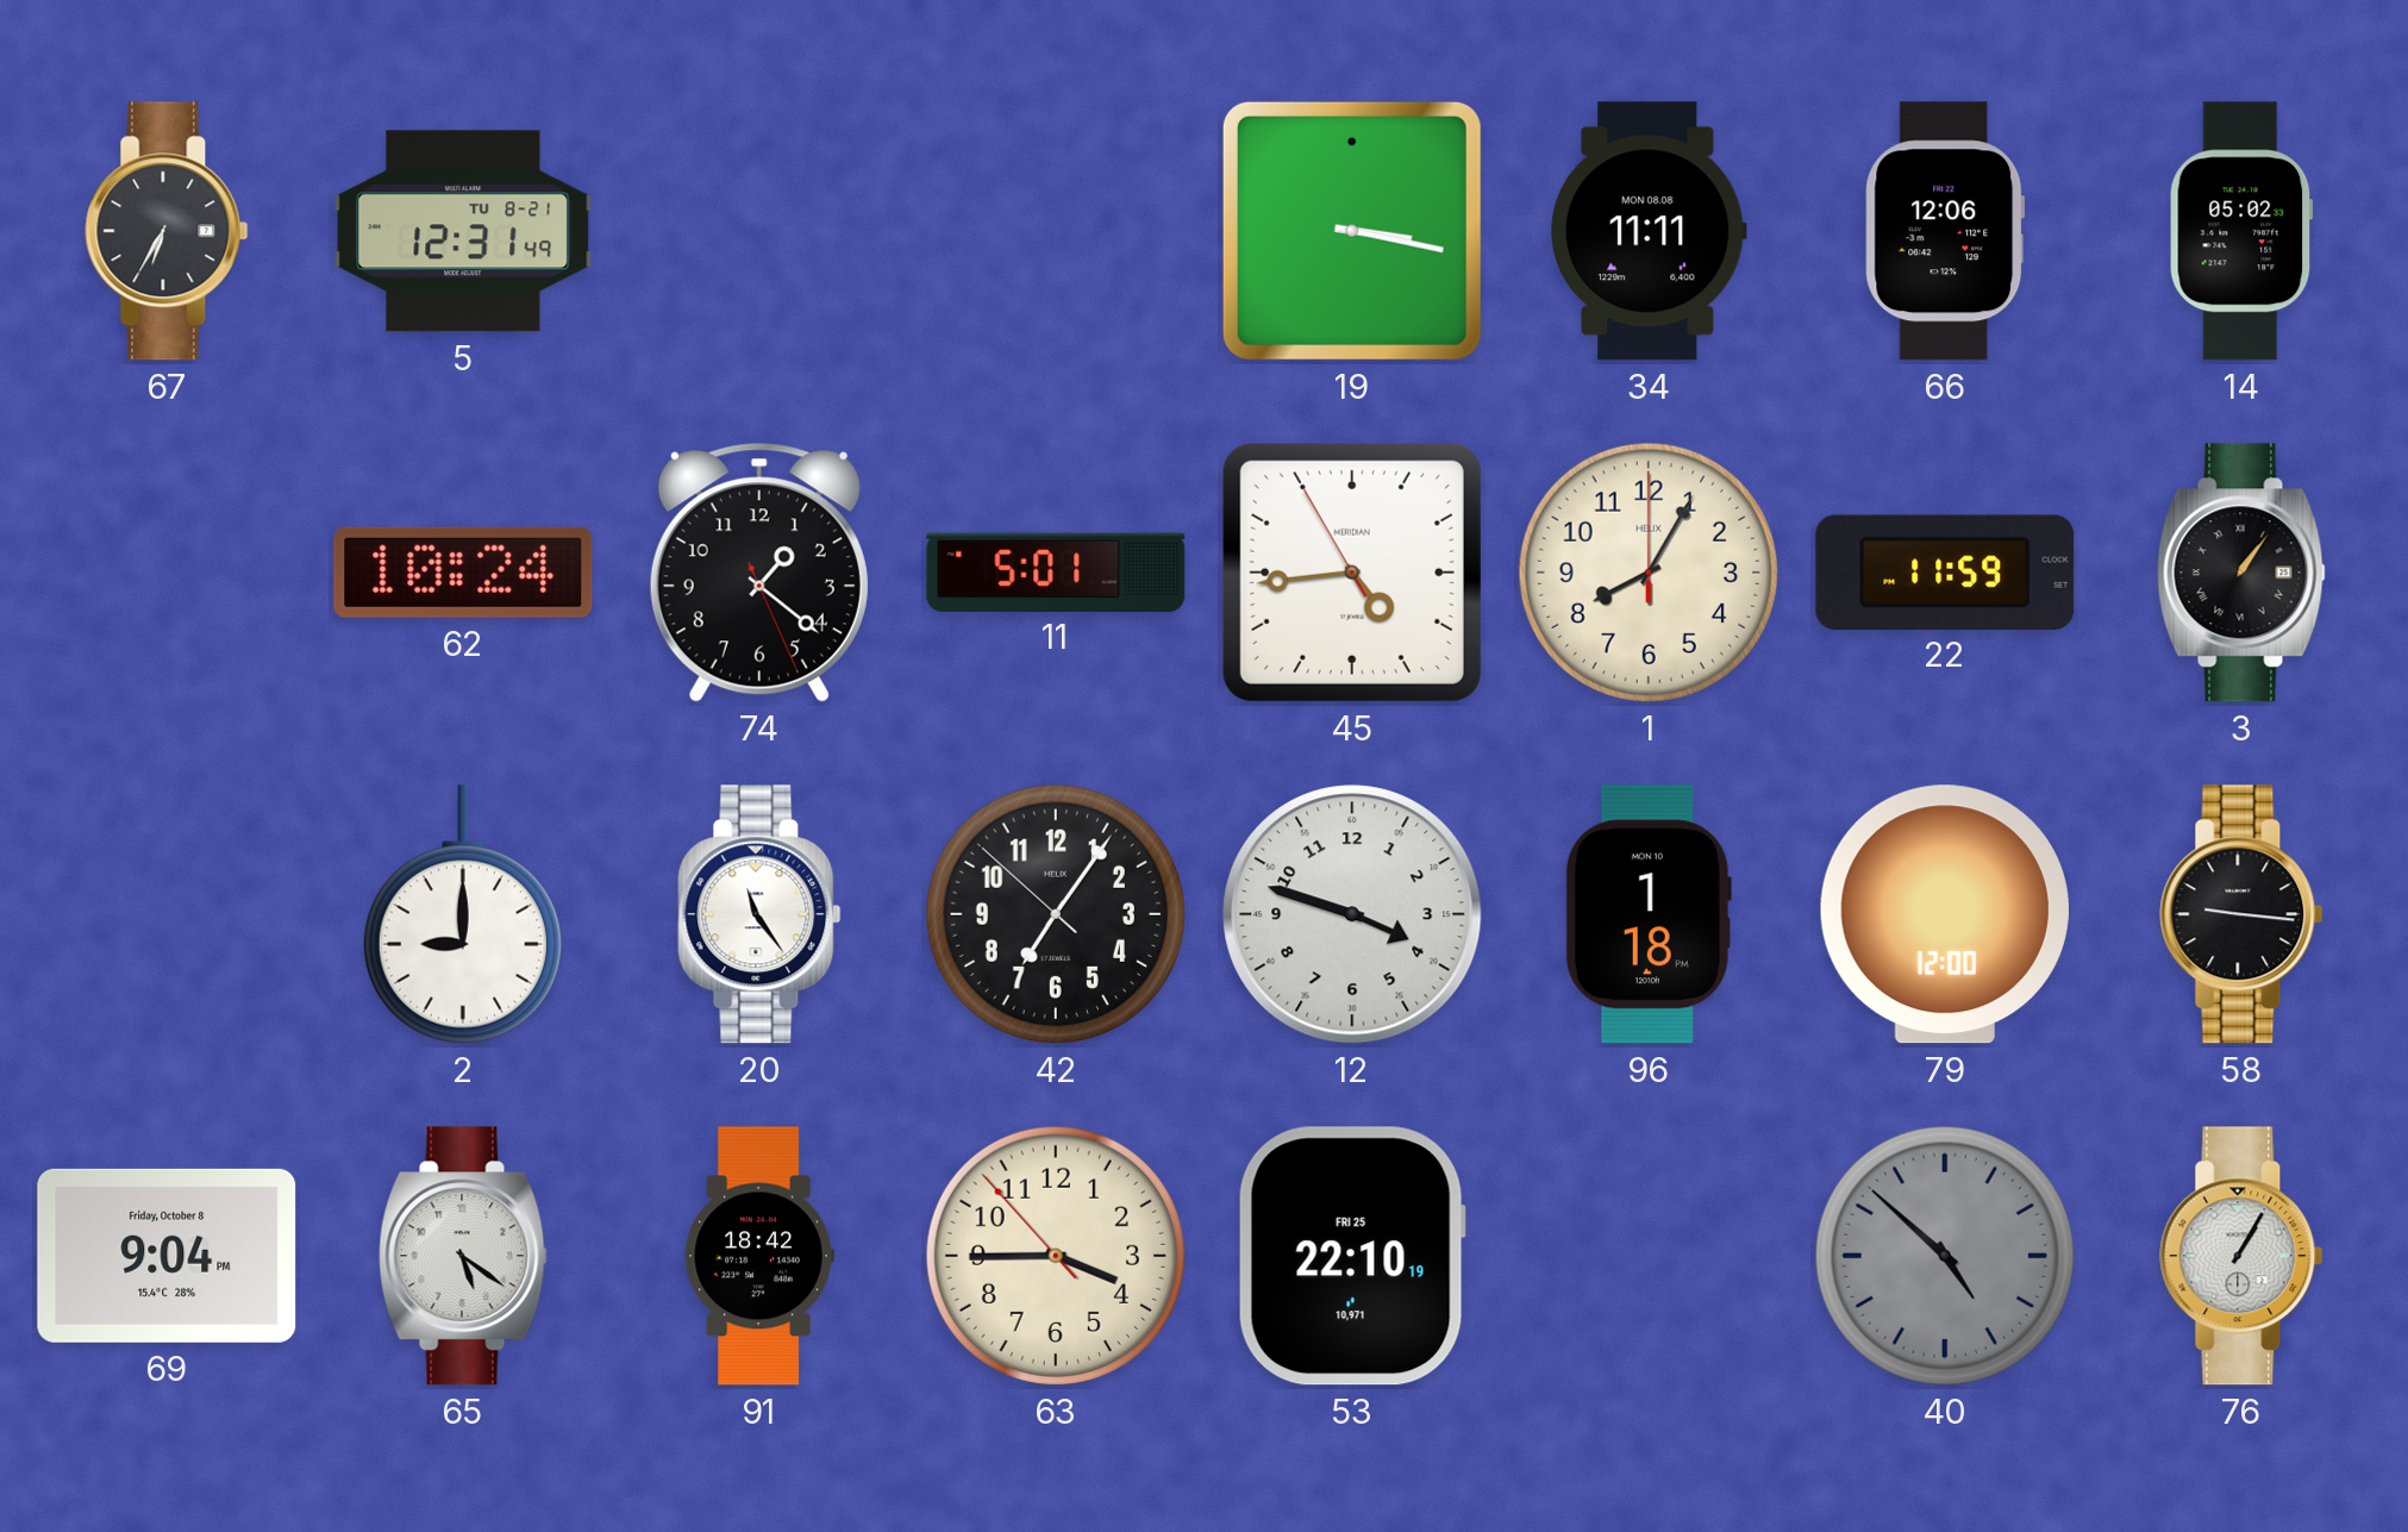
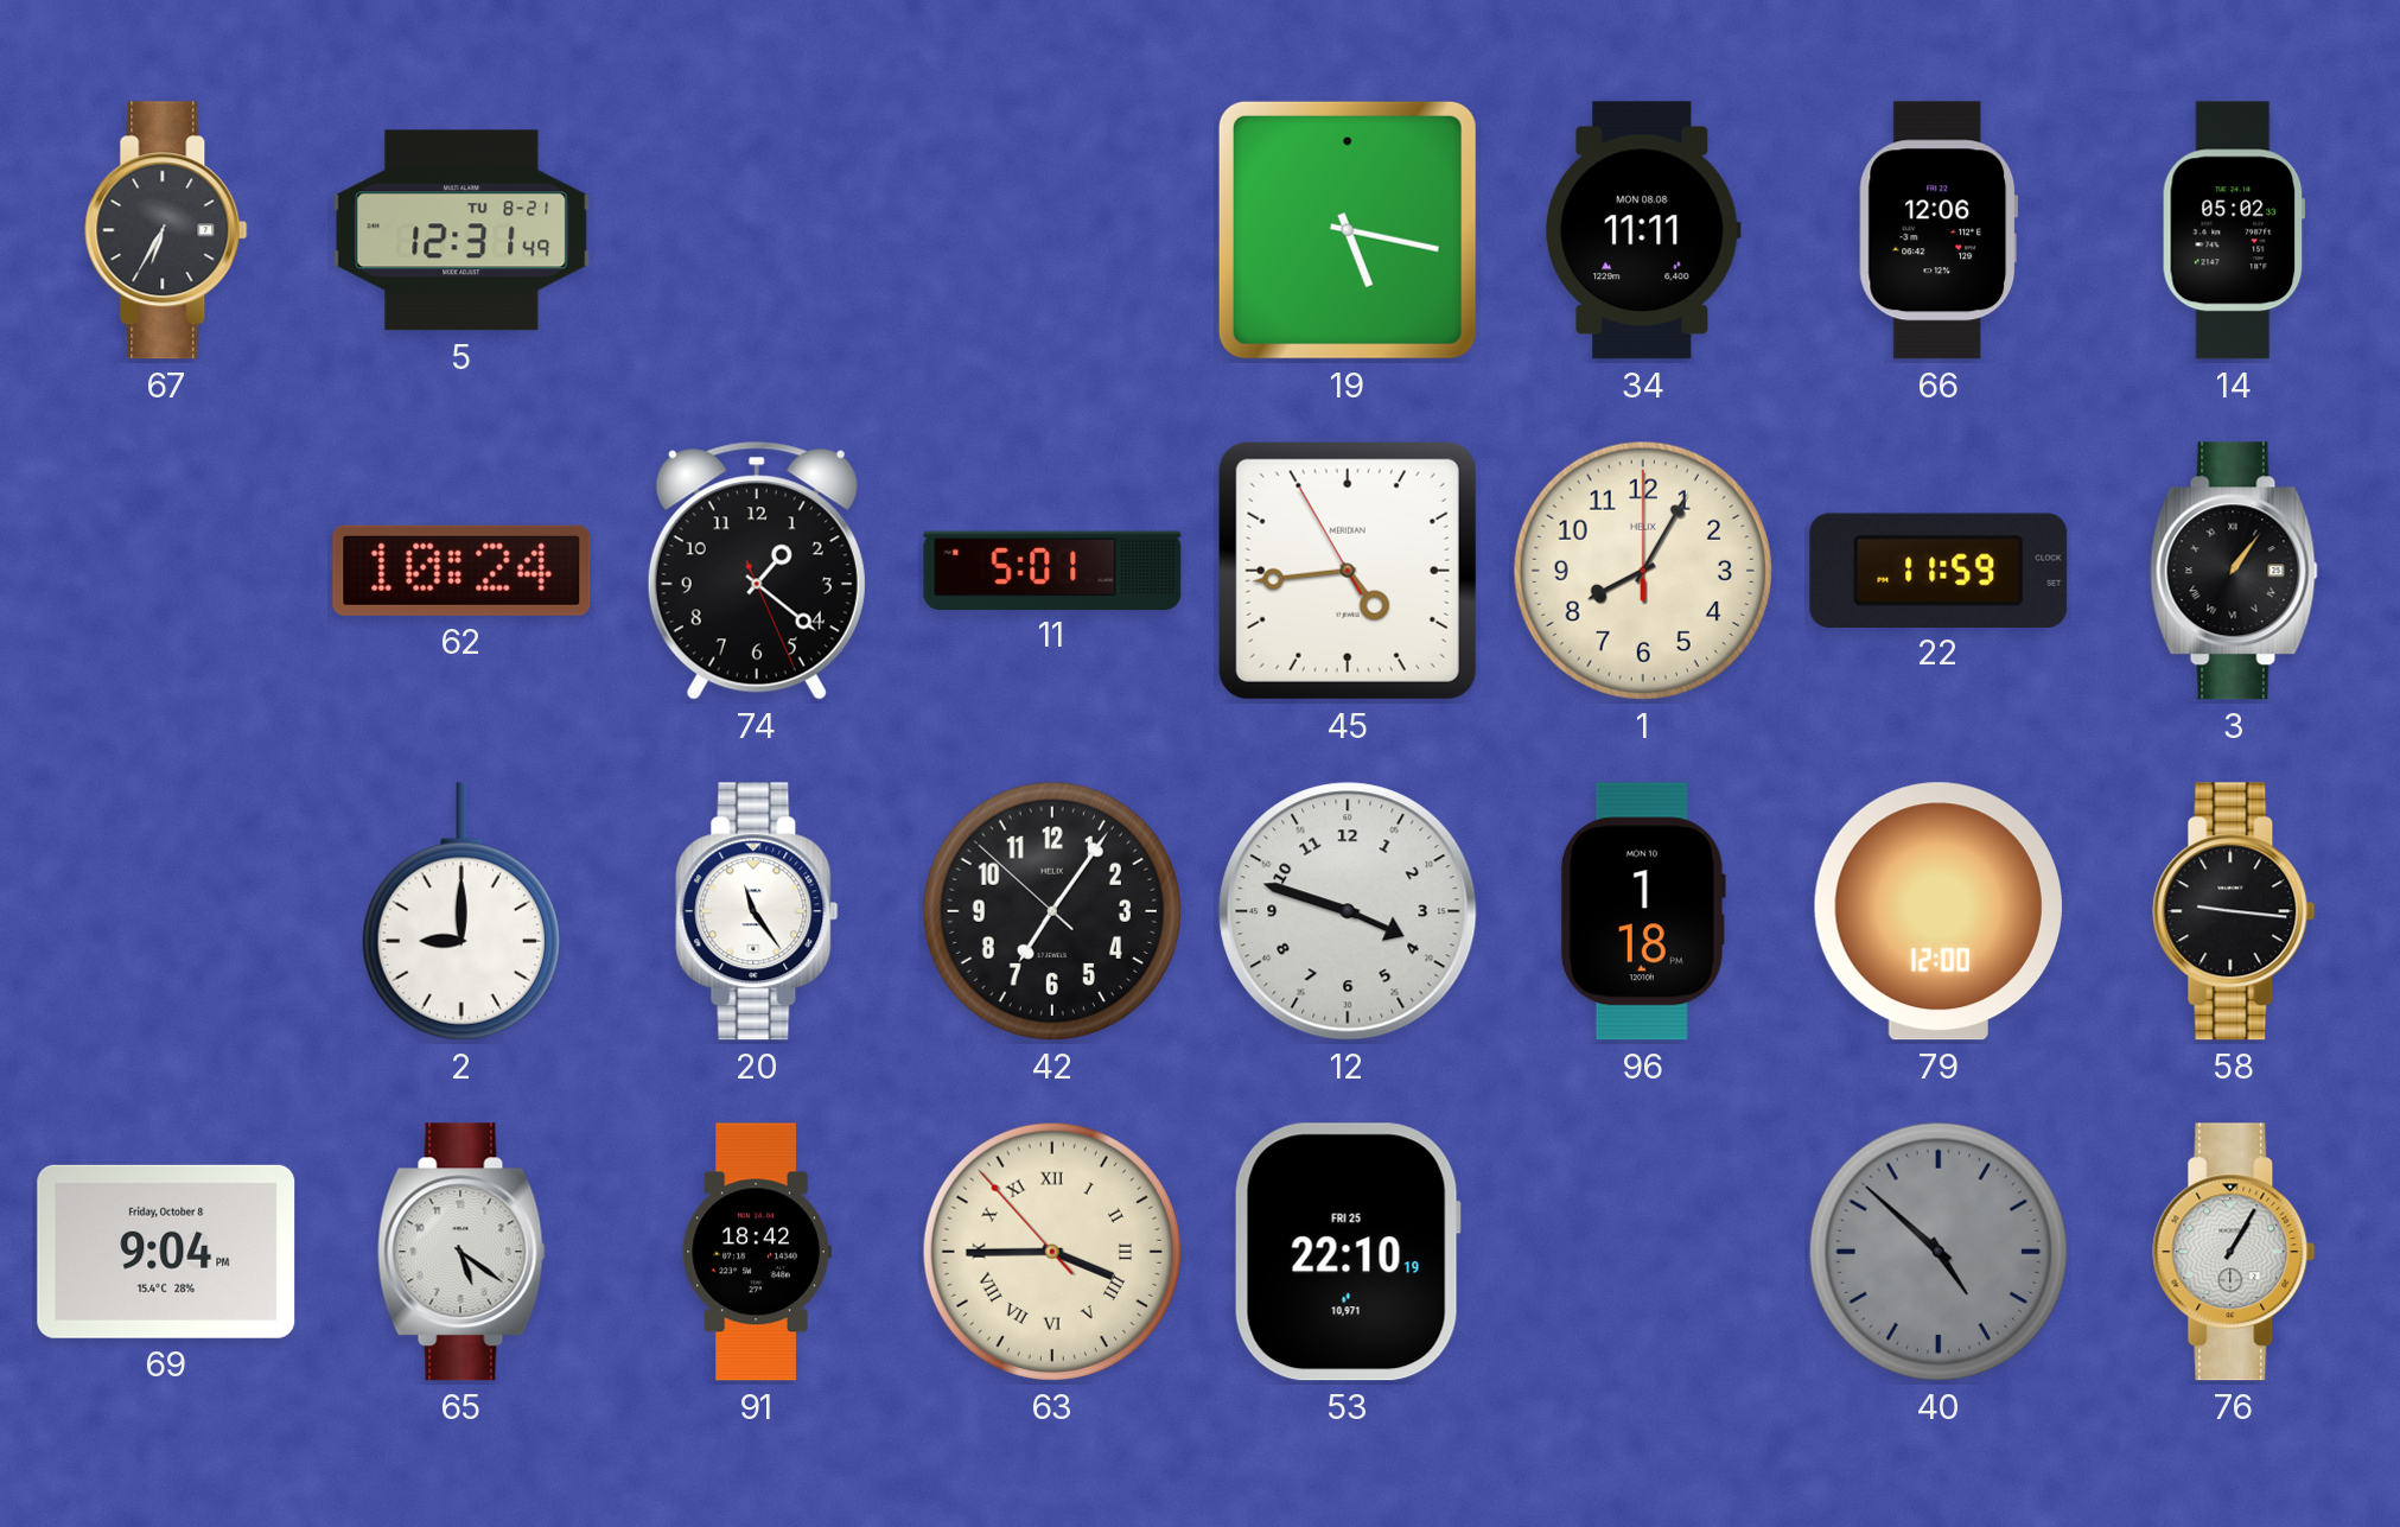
19: 3:17 -> 5:17
63 numerals: Arabic -> Roman
